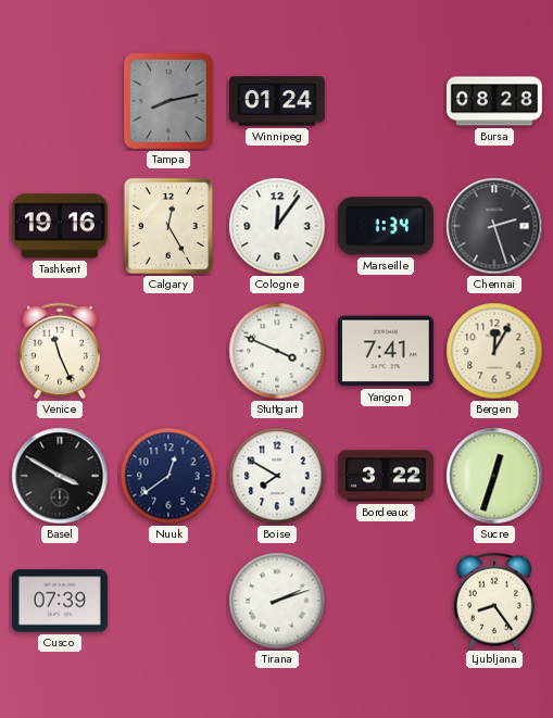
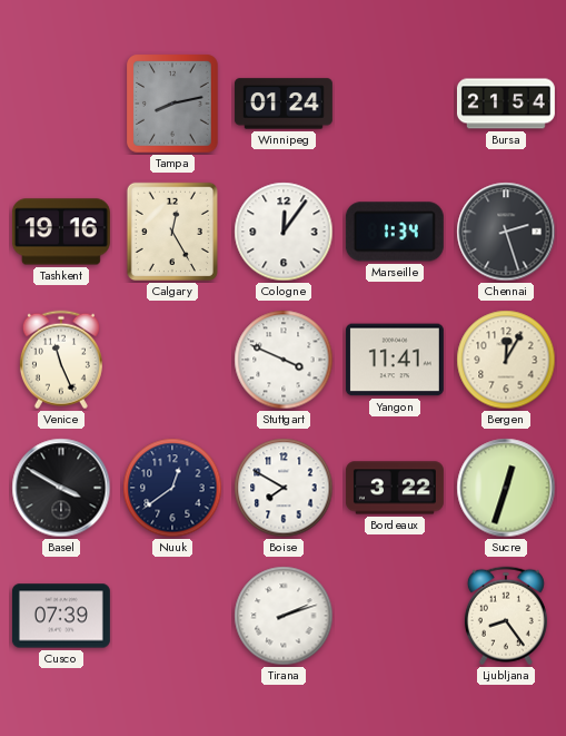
Bursa: 08:28 -> 21:54
Yangon: 7:41 -> 11:41
